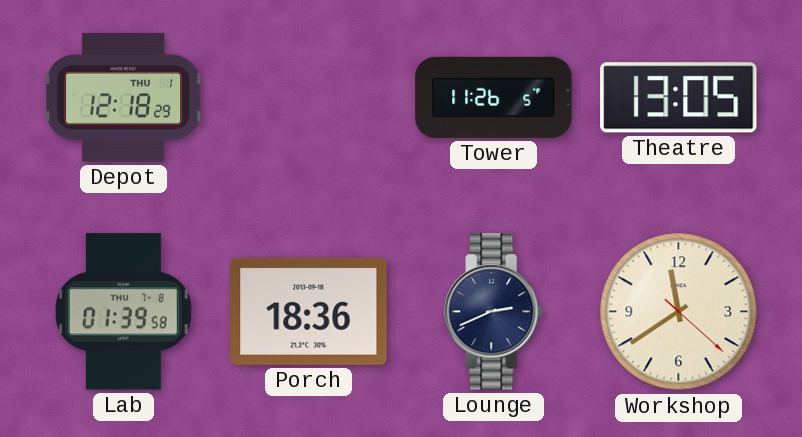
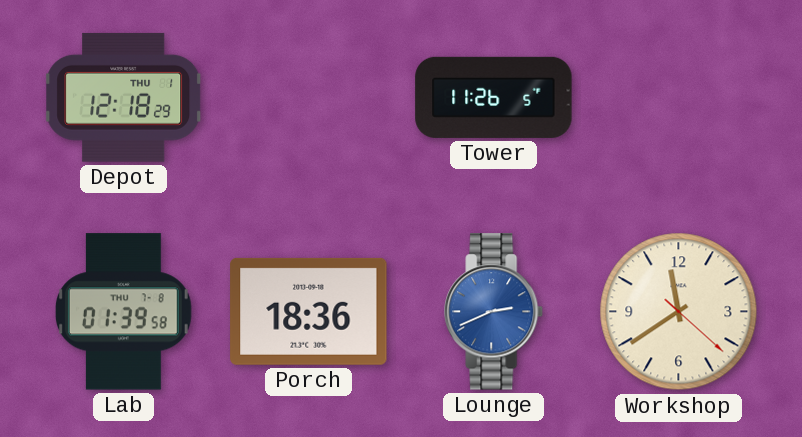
Theatre: 13:05 -> none
Lounge dial: navy -> blue
